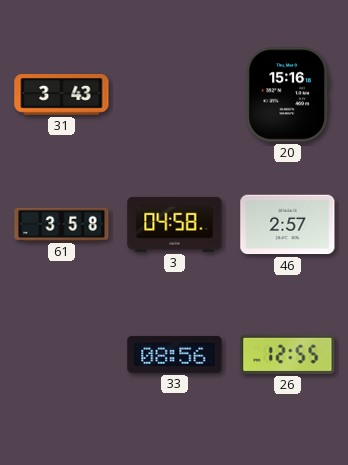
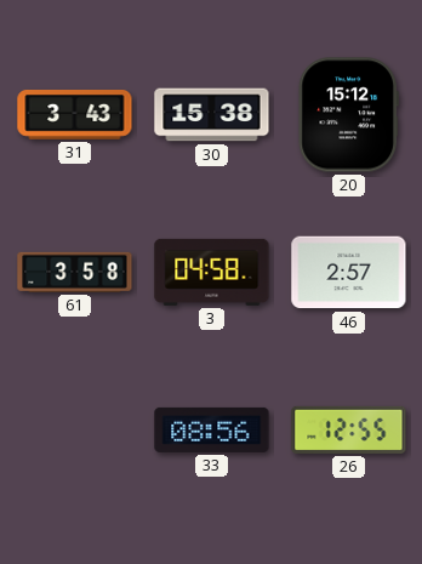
30: none -> 15:38
20: 15:16 -> 15:12
